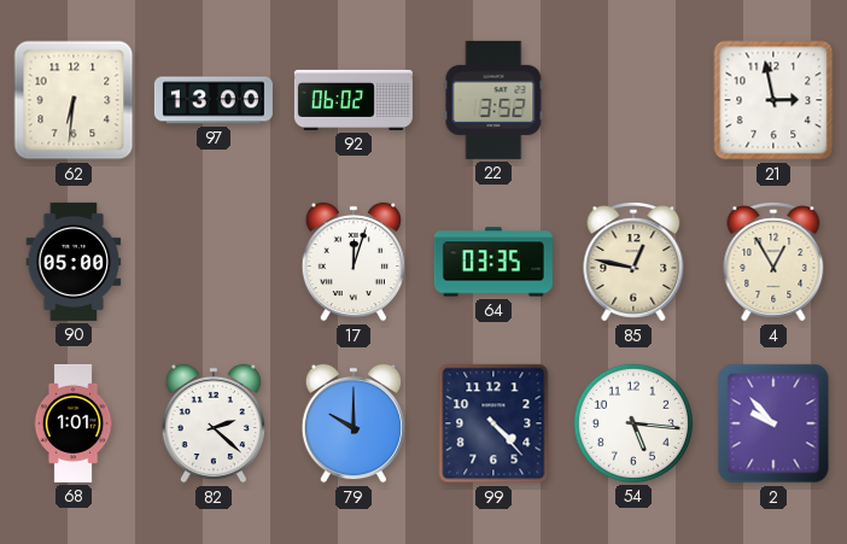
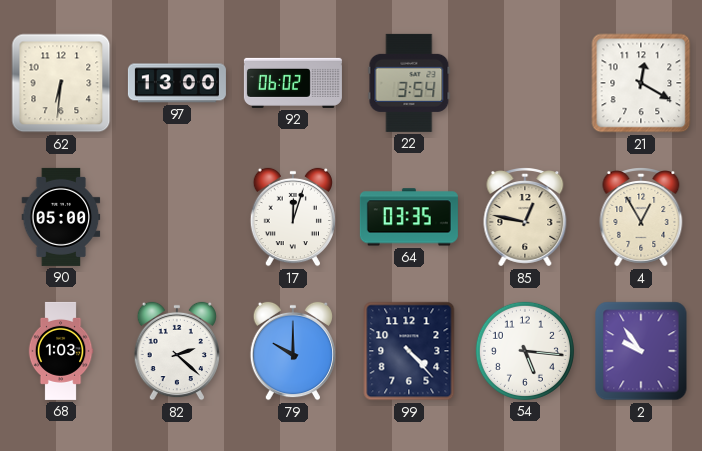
22: 3:52 -> 3:54
21: 2:58 -> 12:20
68: 1:01 -> 1:03
2: 9:53 -> 9:54
